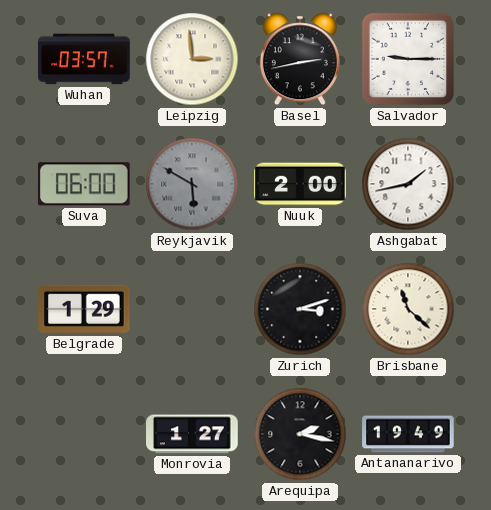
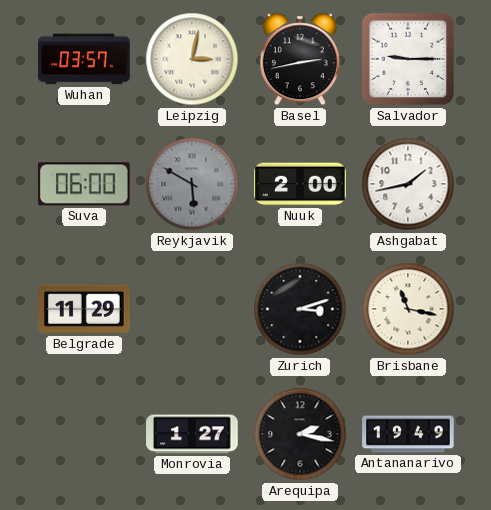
Leipzig: 2:59 -> 3:02
Belgrade: 1:29 -> 11:29
Brisbane: 11:22 -> 11:17
